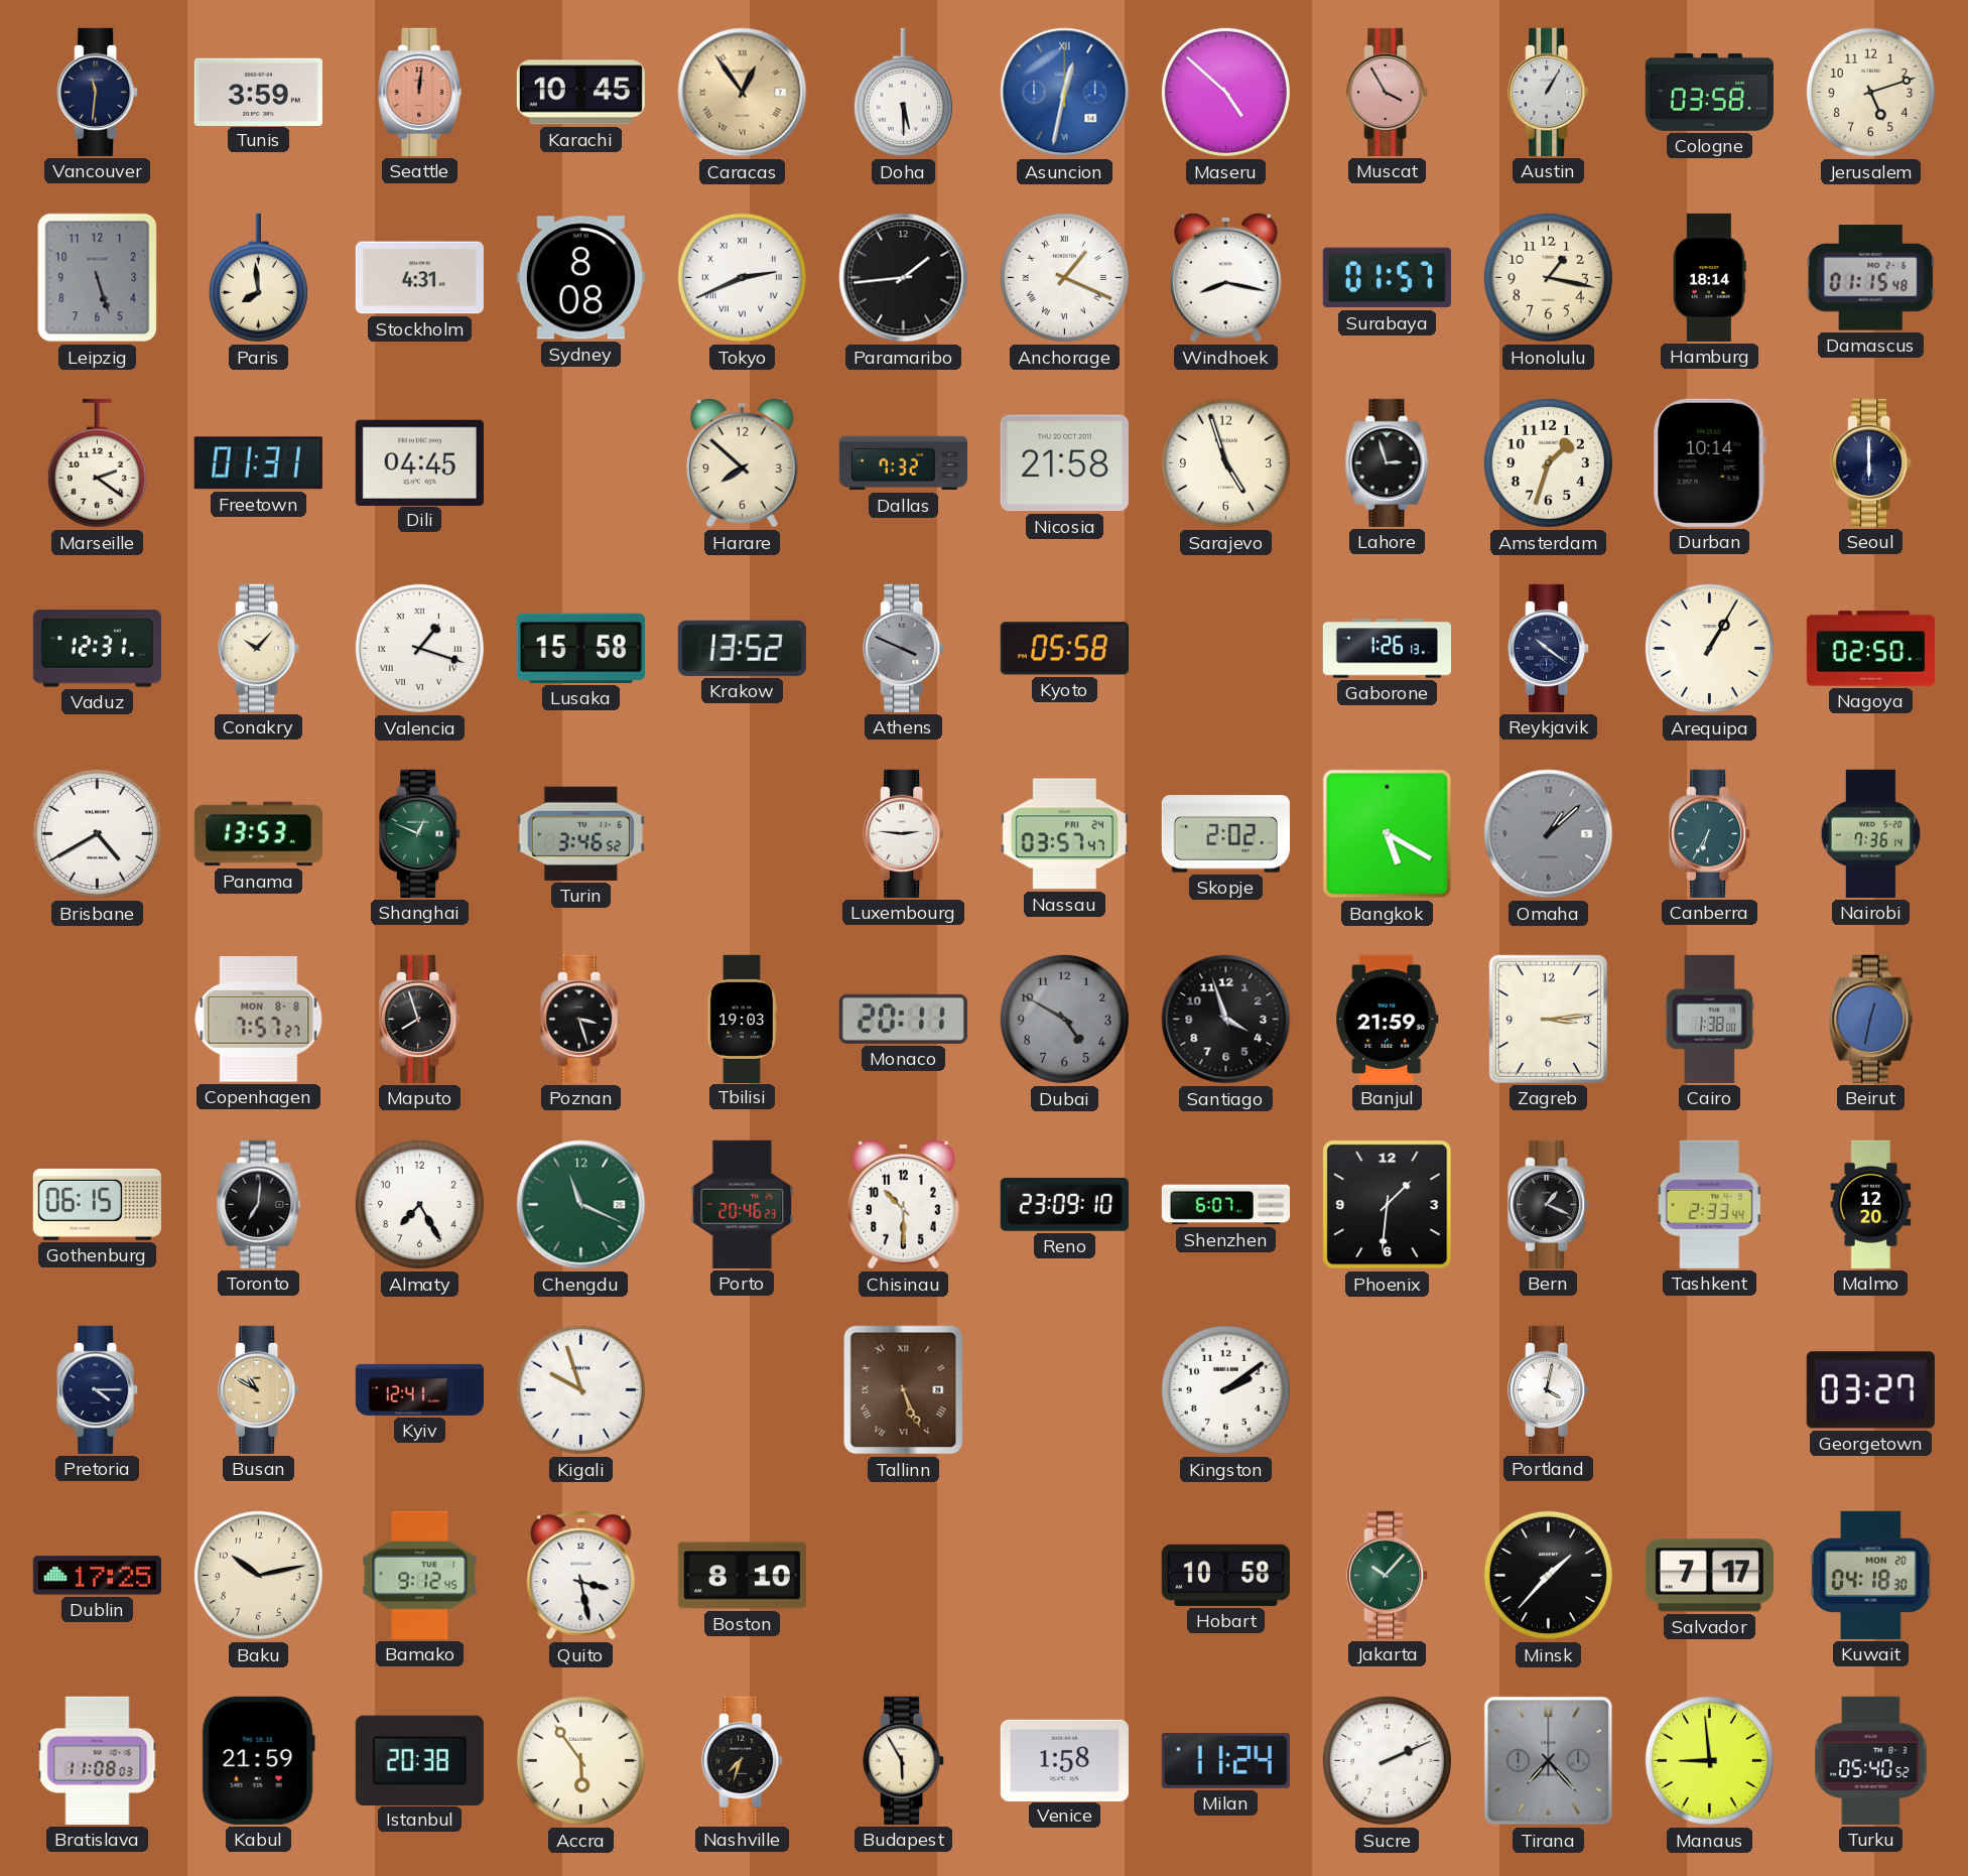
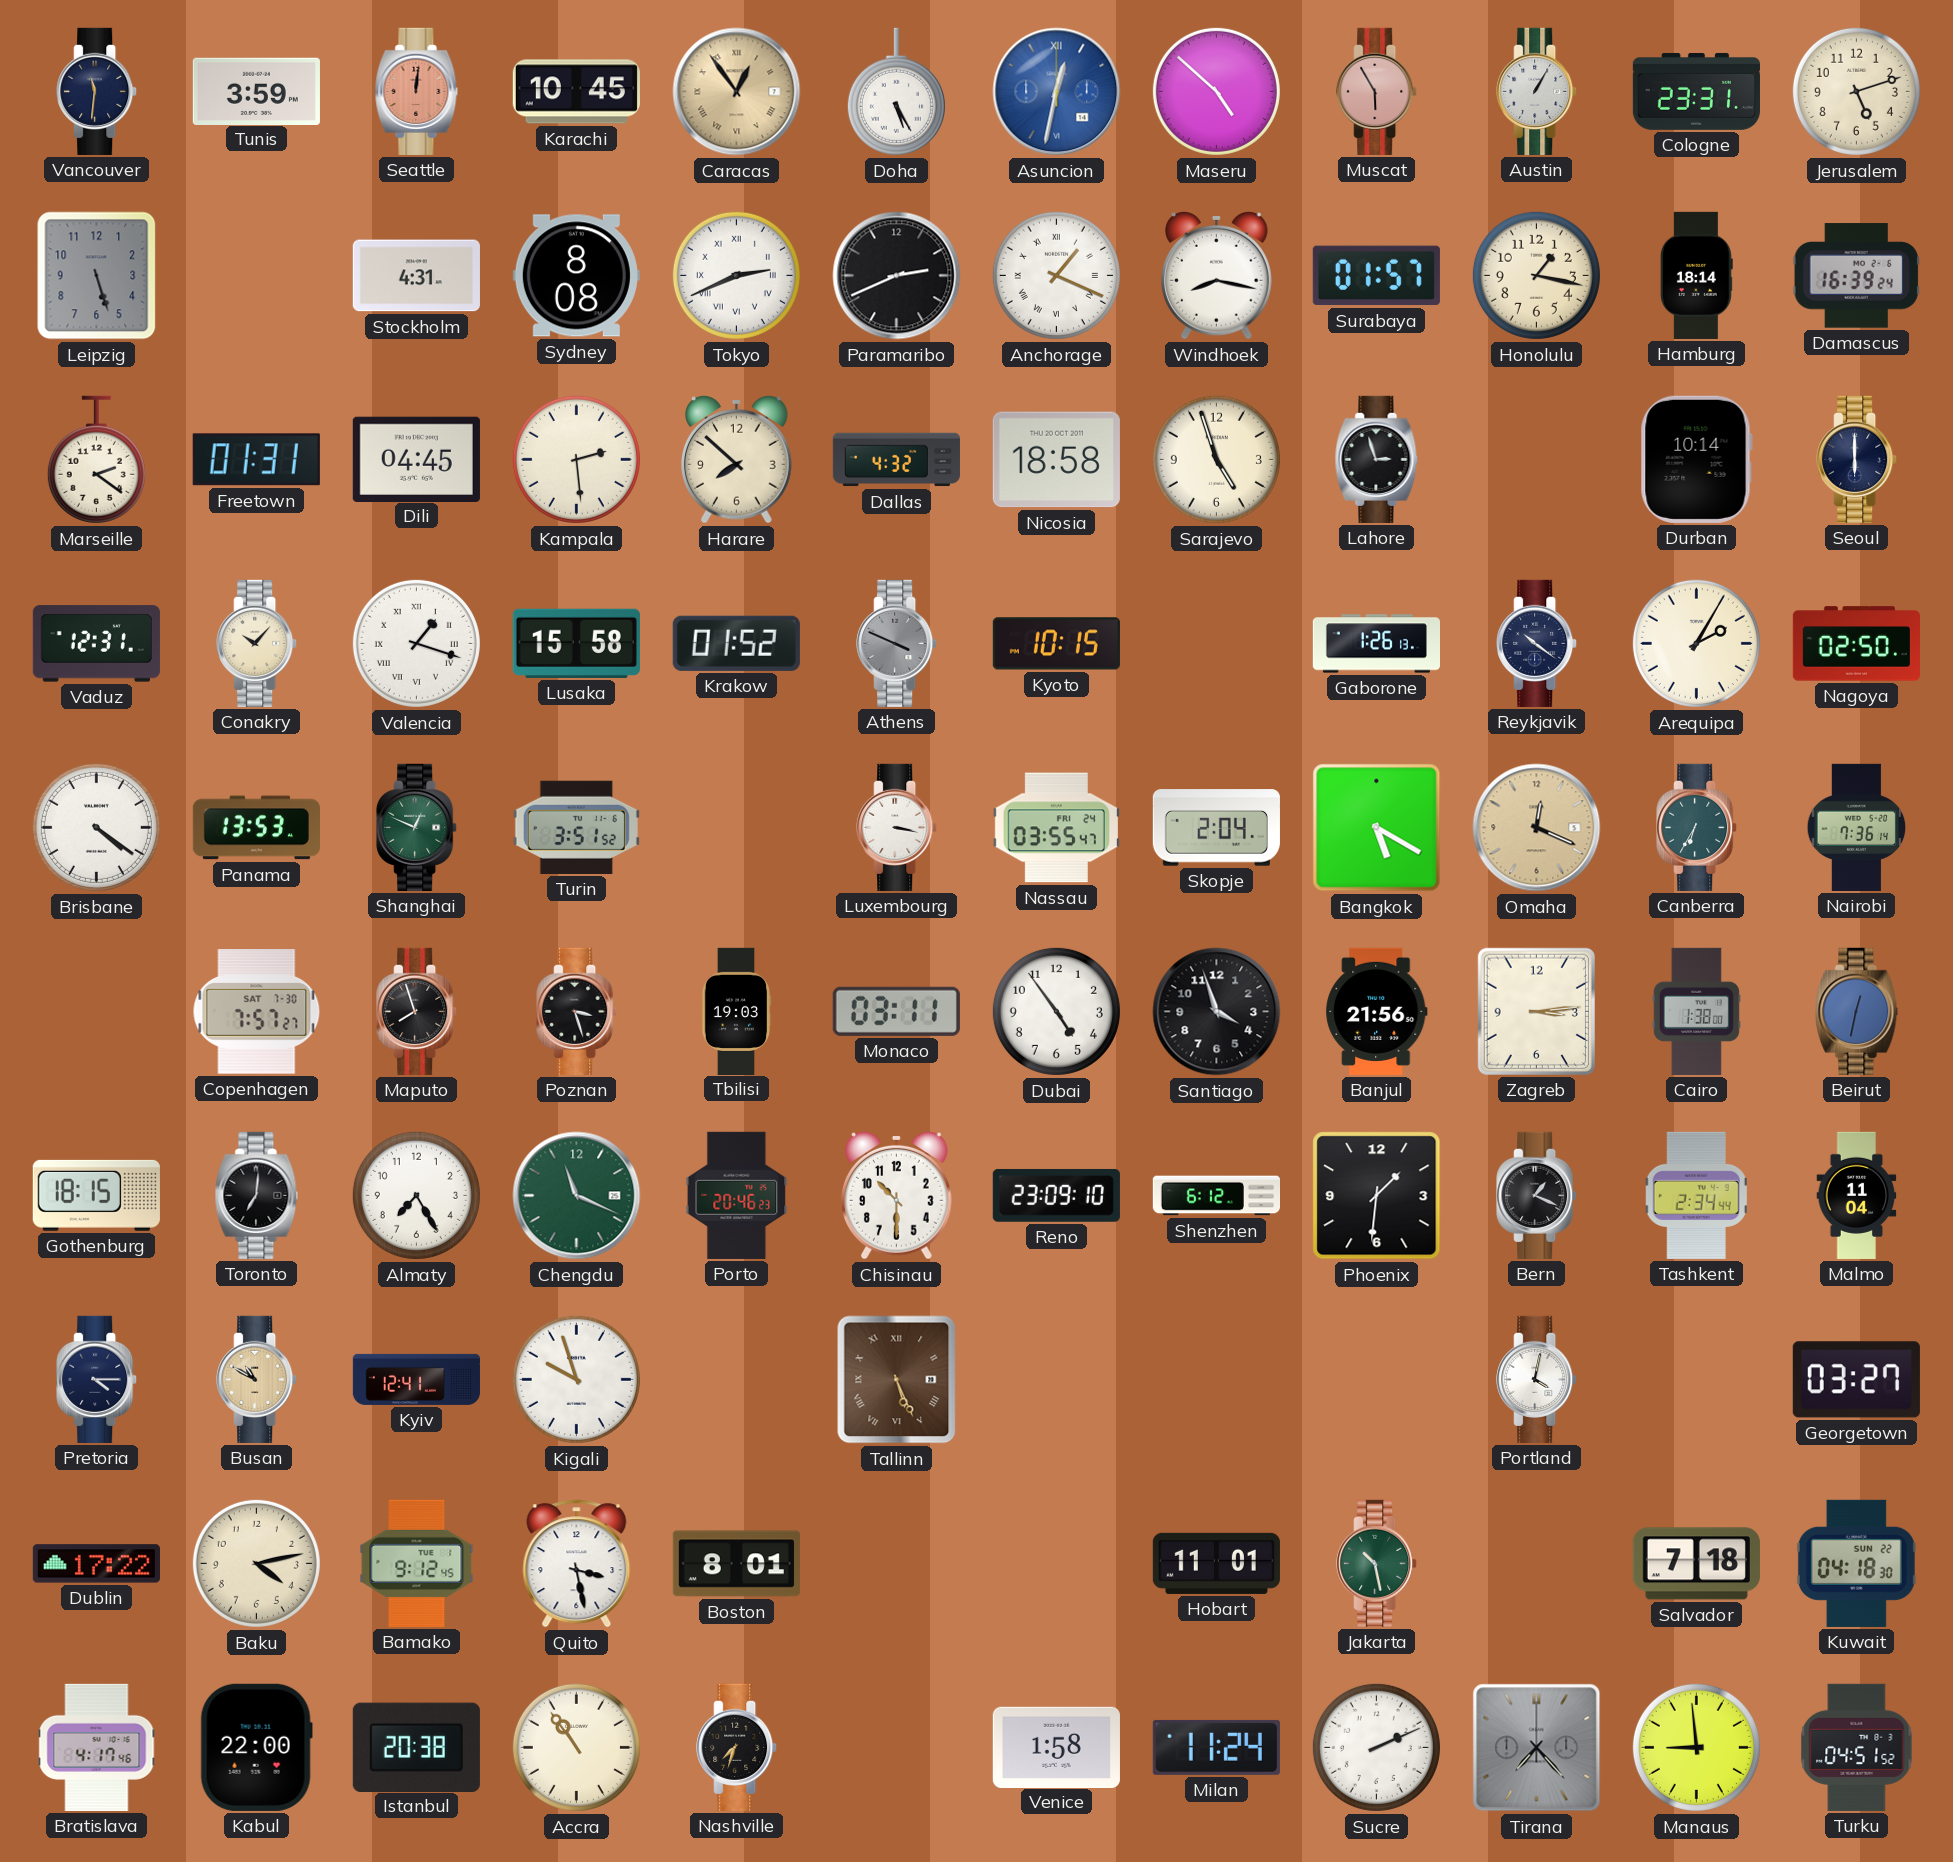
Doha: 5:30 -> 5:25
Muscat: 3:55 -> 5:55
Cologne: 03:58 -> 23:31
Paris: 7:59 -> none
Paramaribo: 1:44 -> 2:41
Damascus: 01:15 -> 16:39
Kampala: none -> 2:29
Dallas: 7:32 -> 4:32
Nicosia: 21:58 -> 18:58
Amsterdam: 1:33 -> none
Krakow: 13:52 -> 01:52
Kyoto: 05:58 -> 10:15
Arequipa: 1:05 -> 2:05
Brisbane: 4:40 -> 4:21
Turin: 3:46 -> 3:51
Luxembourg: 2:46 -> 3:17
Nassau: 03:57 -> 03:55
Skopje: 2:02 -> 2:04
Omaha: 1:08 -> 12:19
Omaha dial: grey -> champagne
Copenhagen date: MON 8-8 -> SAT 7-30
Monaco: 20:11 -> 03:11
Dubai: 4:50 -> 4:54
Dubai dial: grey -> white
Banjul: 21:59 -> 21:56
Gothenburg: 06:15 -> 18:15
Shenzhen: 6:07 -> 6:12
Tashkent: 2:33 -> 2:34
Malmo: 12:20 -> 11:04
Kingston: 2:09 -> none
Dublin: 17:25 -> 17:22
Baku: 10:13 -> 4:13
Boston: 8:10 -> 8:01
Hobart: 10:58 -> 11:01
Jakarta: 10:07 -> 10:28
Minsk: 1:37 -> none
Salvador: 7:17 -> 7:18
Kuwait date: MON 20 -> SUN 22
Bratislava: 11:08 -> 4:17
Kabul: 21:59 -> 22:00
Accra: 5:54 -> 10:54
Budapest: 5:55 -> none
Turku: 05:40 -> 04:51
